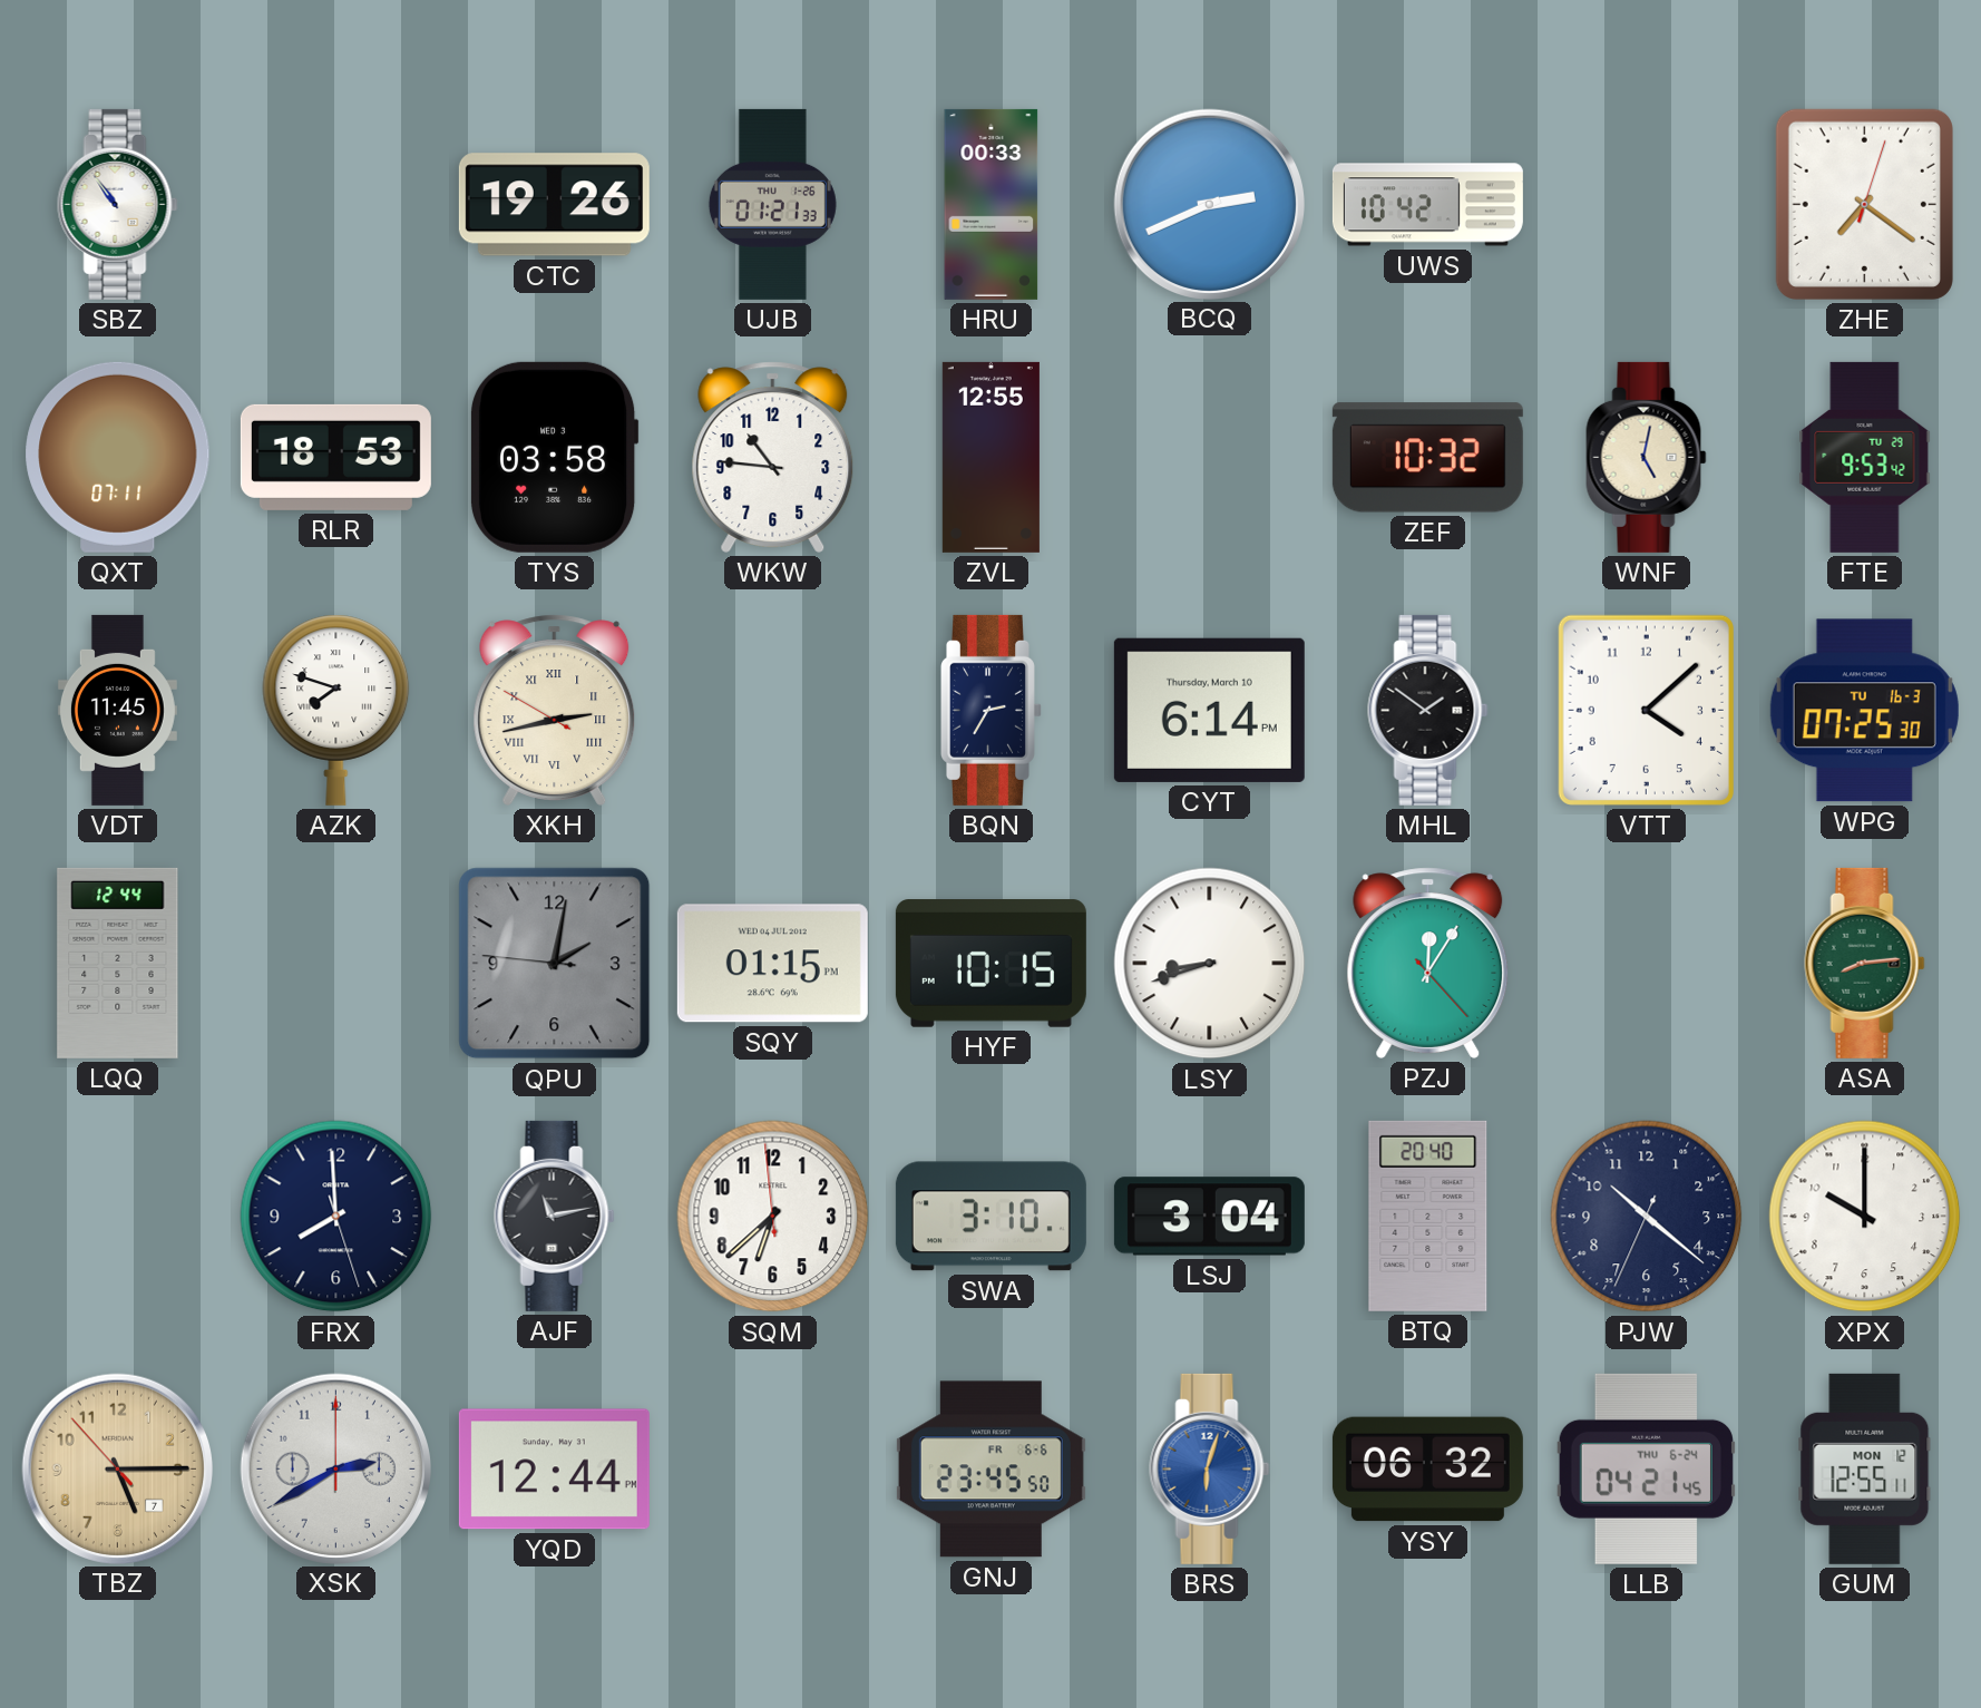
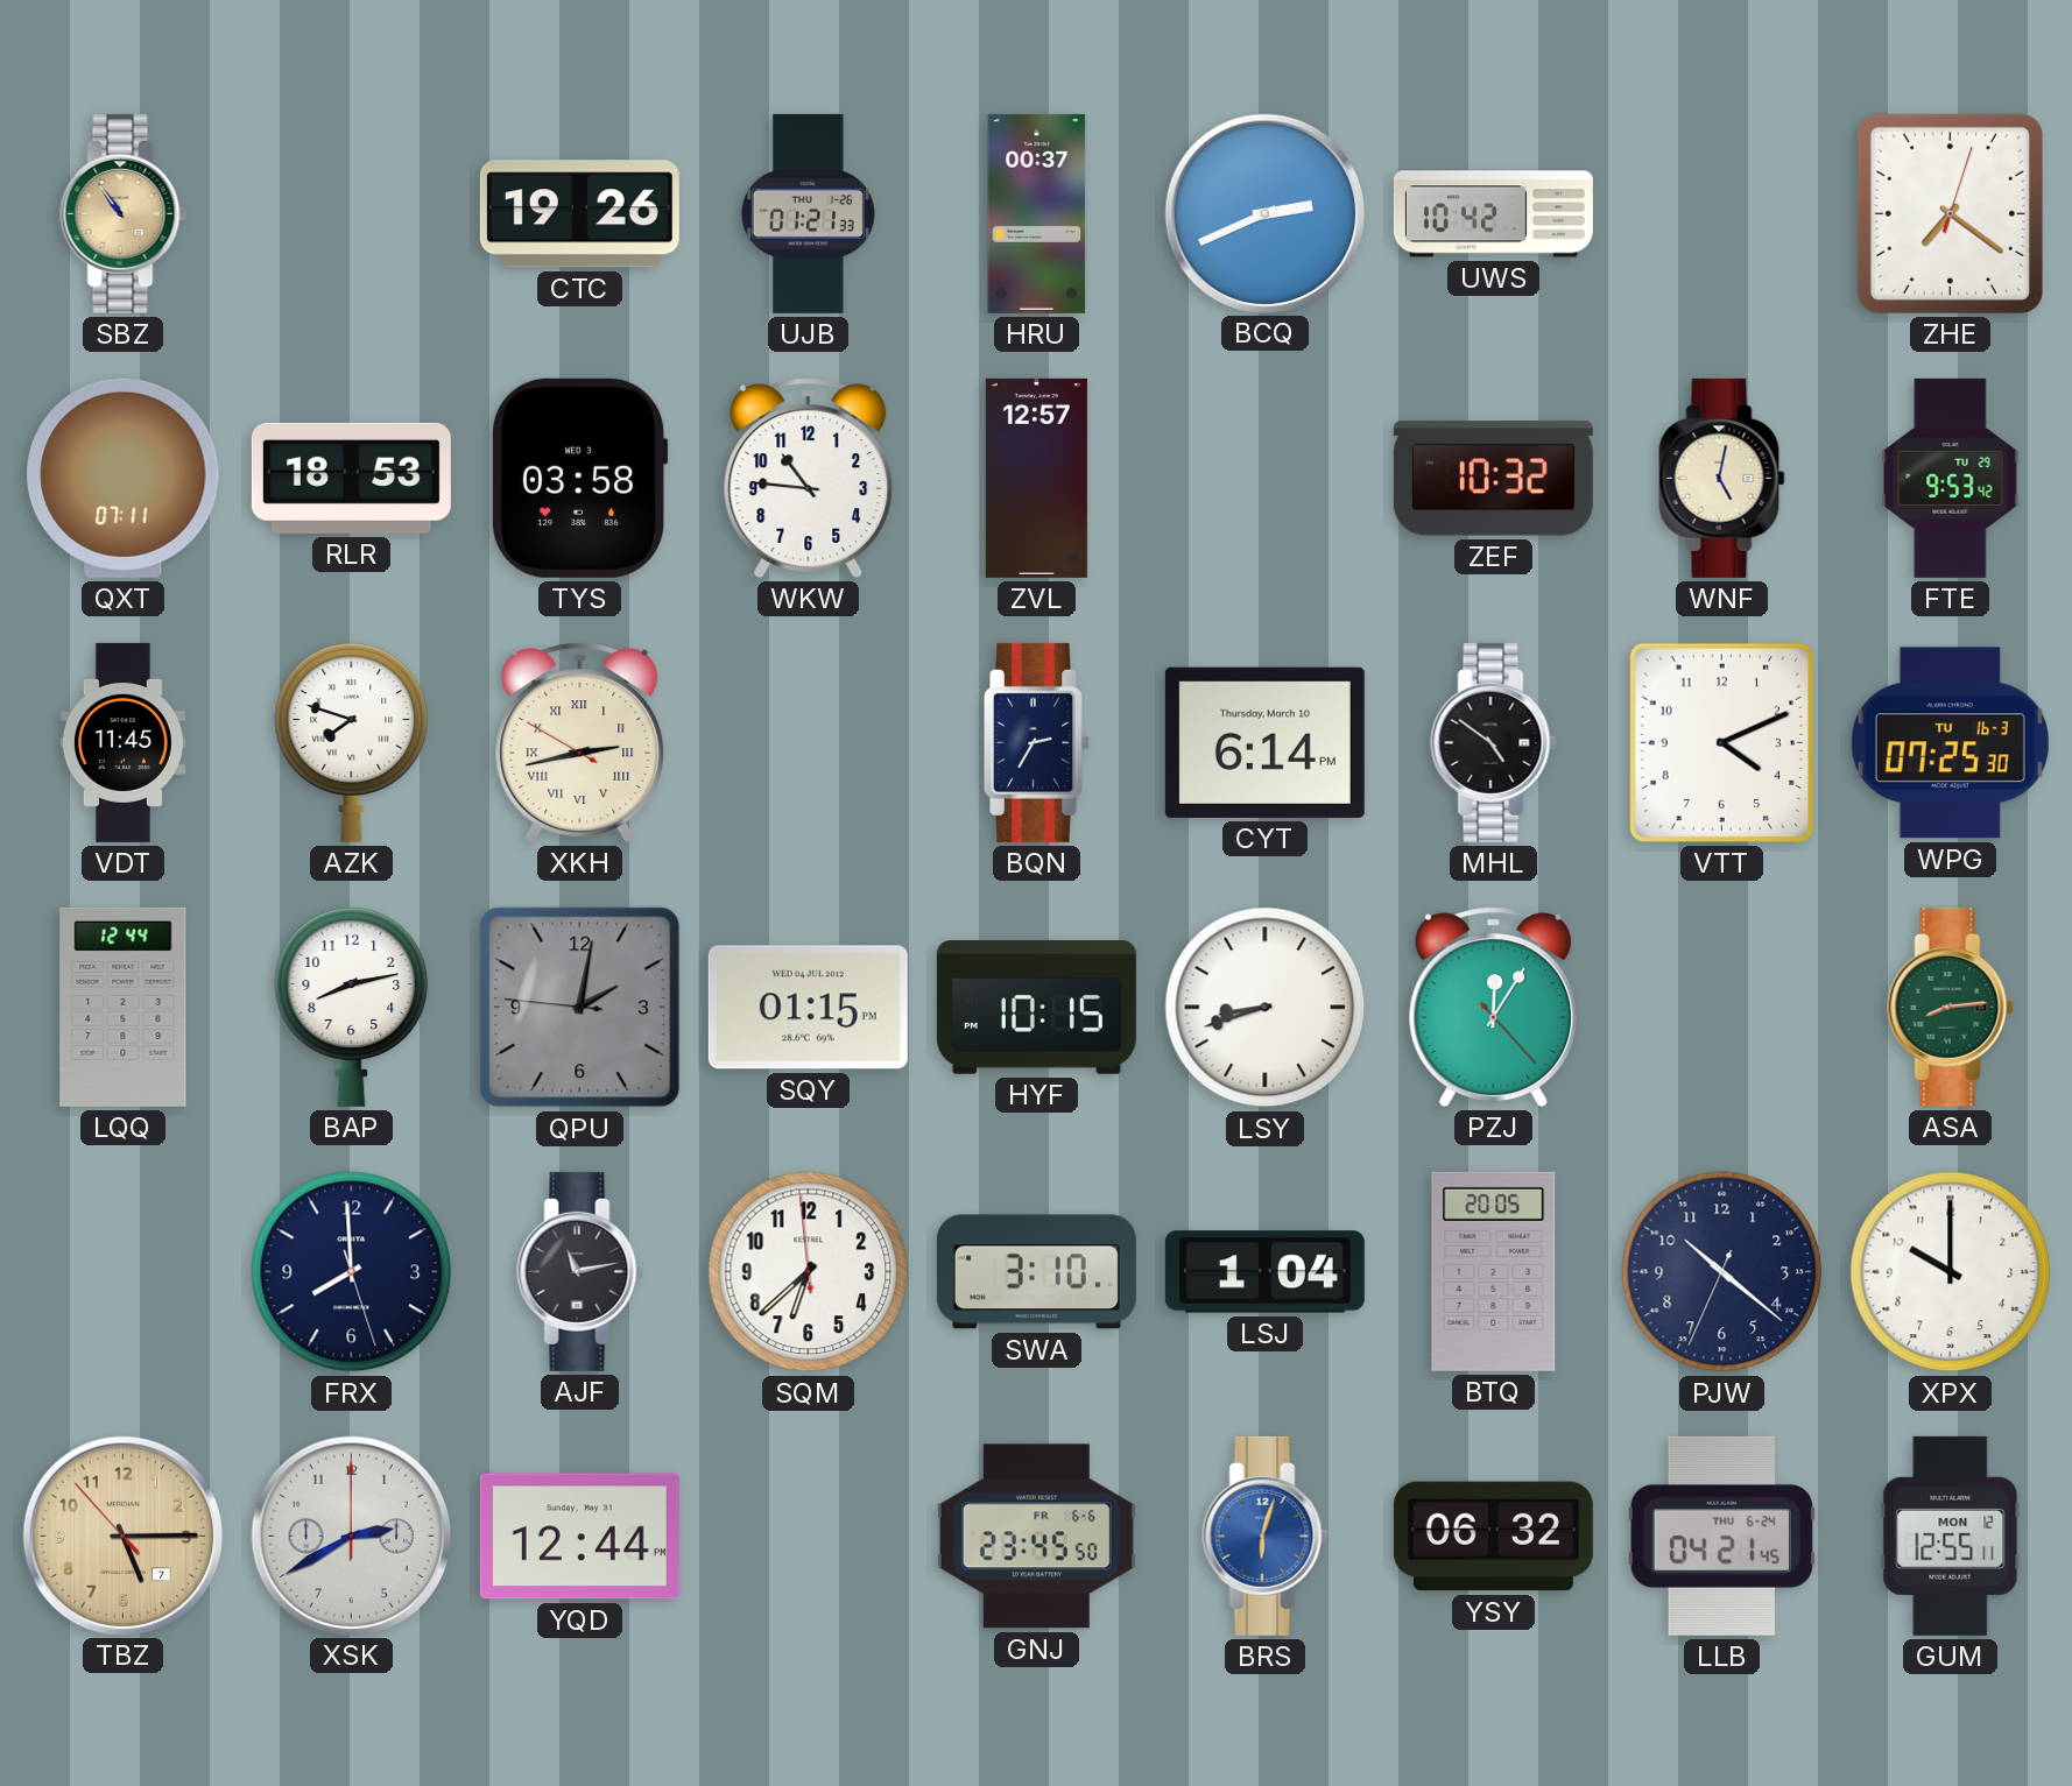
SBZ dial: white -> champagne
HRU: 00:33 -> 00:37
ZVL: 12:55 -> 12:57
MHL: 1:51 -> 4:51
VTT: 4:08 -> 4:11
BAP: none -> 8:13
LSJ: 3:04 -> 1:04
BTQ: 20:40 -> 20:05
